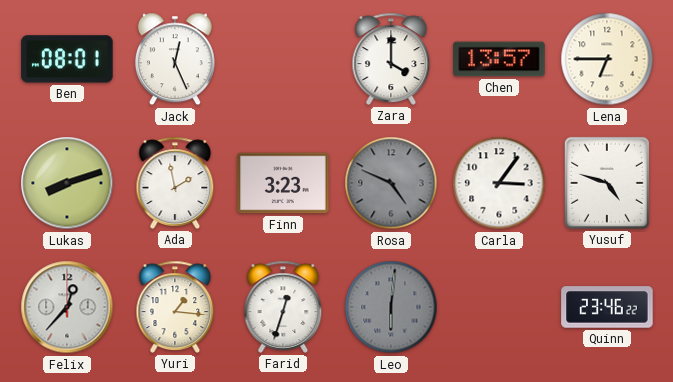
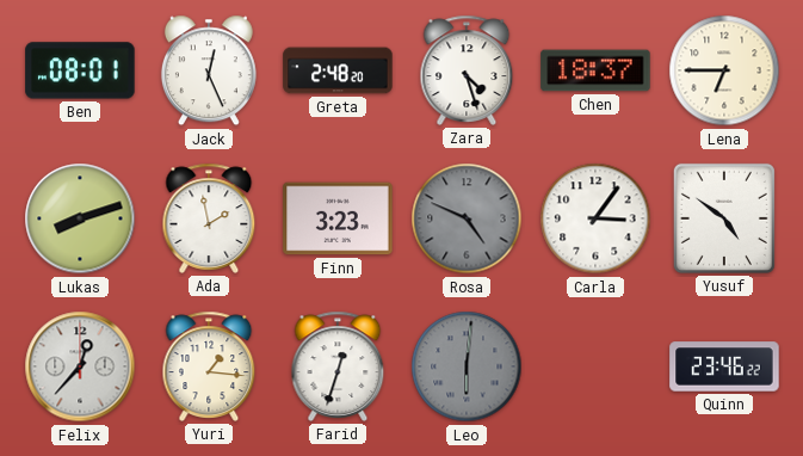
Greta: none -> 2:48
Zara: 4:00 -> 4:27
Chen: 13:57 -> 18:37
Yusuf: 4:48 -> 4:51
